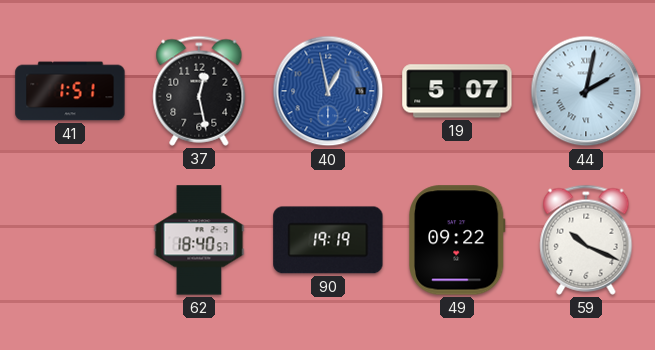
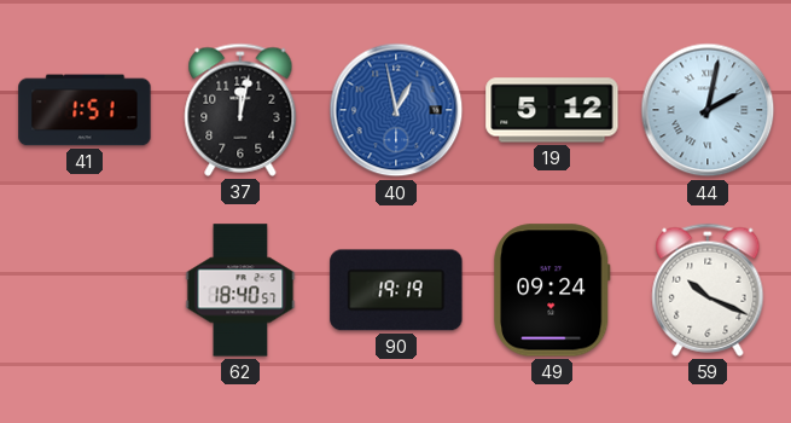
37: 12:28 -> 12:02
19: 5:07 -> 5:12
49: 09:22 -> 09:24
